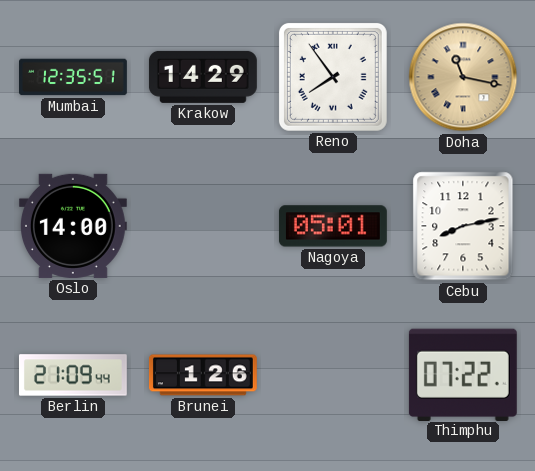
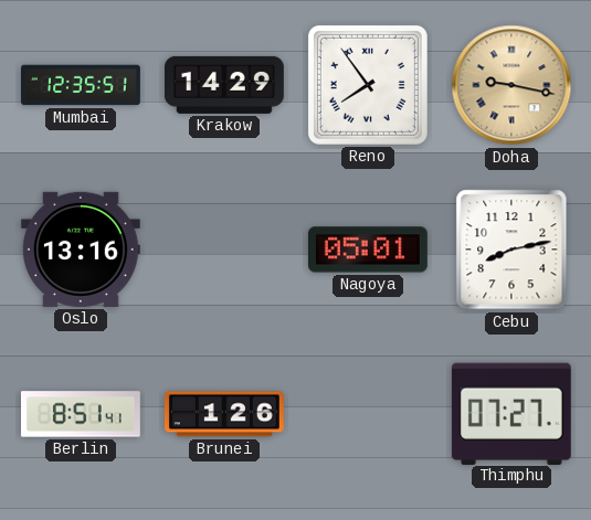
Doha: 11:17 -> 9:17
Oslo: 14:00 -> 13:16
Berlin: 21:09 -> 8:51
Thimphu: 07:22 -> 07:27
